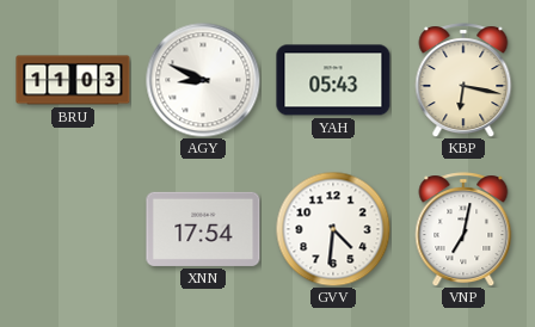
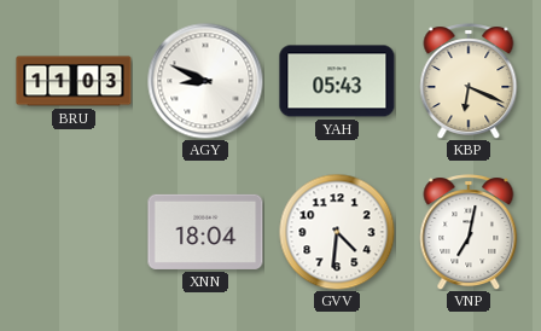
KBP: 6:17 -> 6:19
XNN: 17:54 -> 18:04
